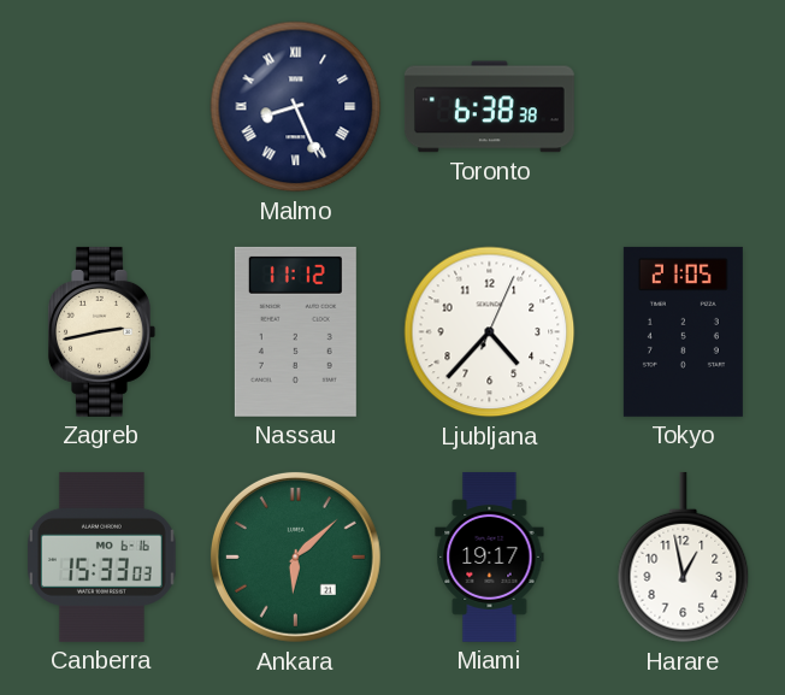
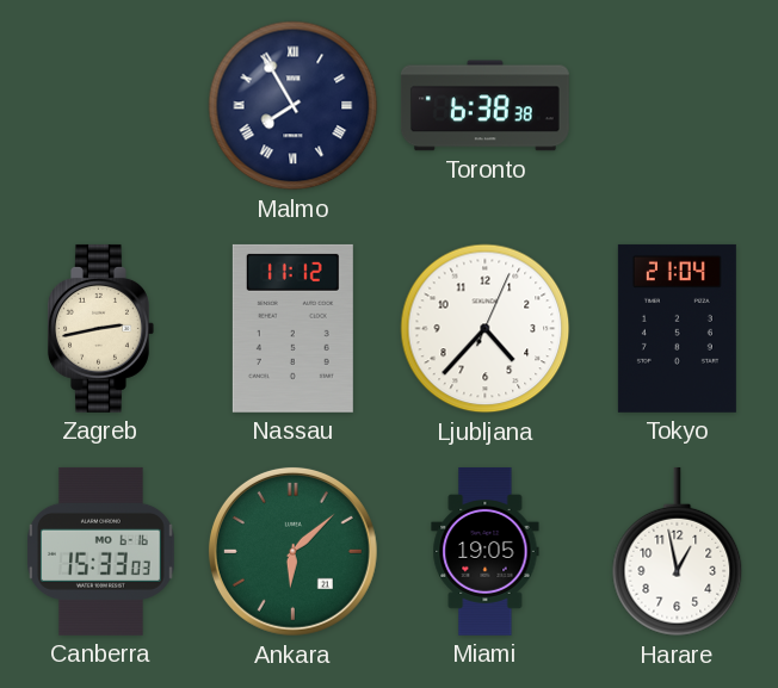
Malmo: 8:26 -> 7:55
Tokyo: 21:05 -> 21:04
Miami: 19:17 -> 19:05
